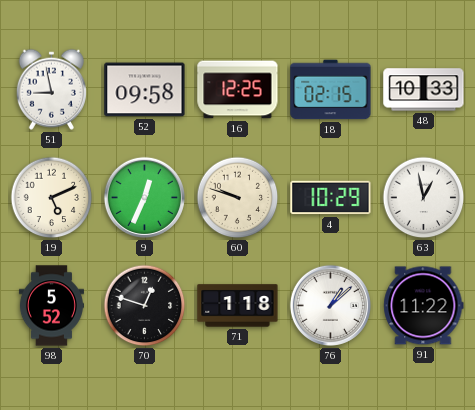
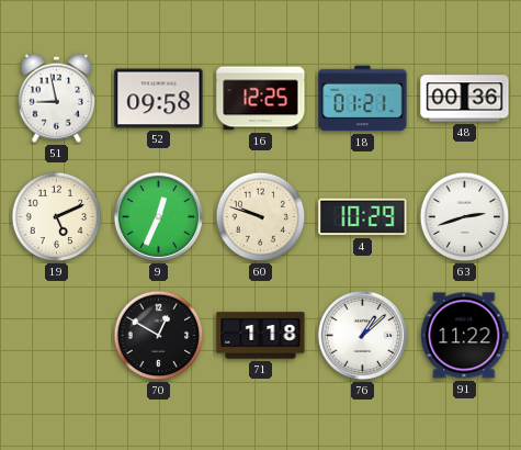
18: 02:15 -> 01:21
48: 10:33 -> 00:36
63: 12:58 -> 2:42
98: 5:52 -> none
70: 12:48 -> 12:50
